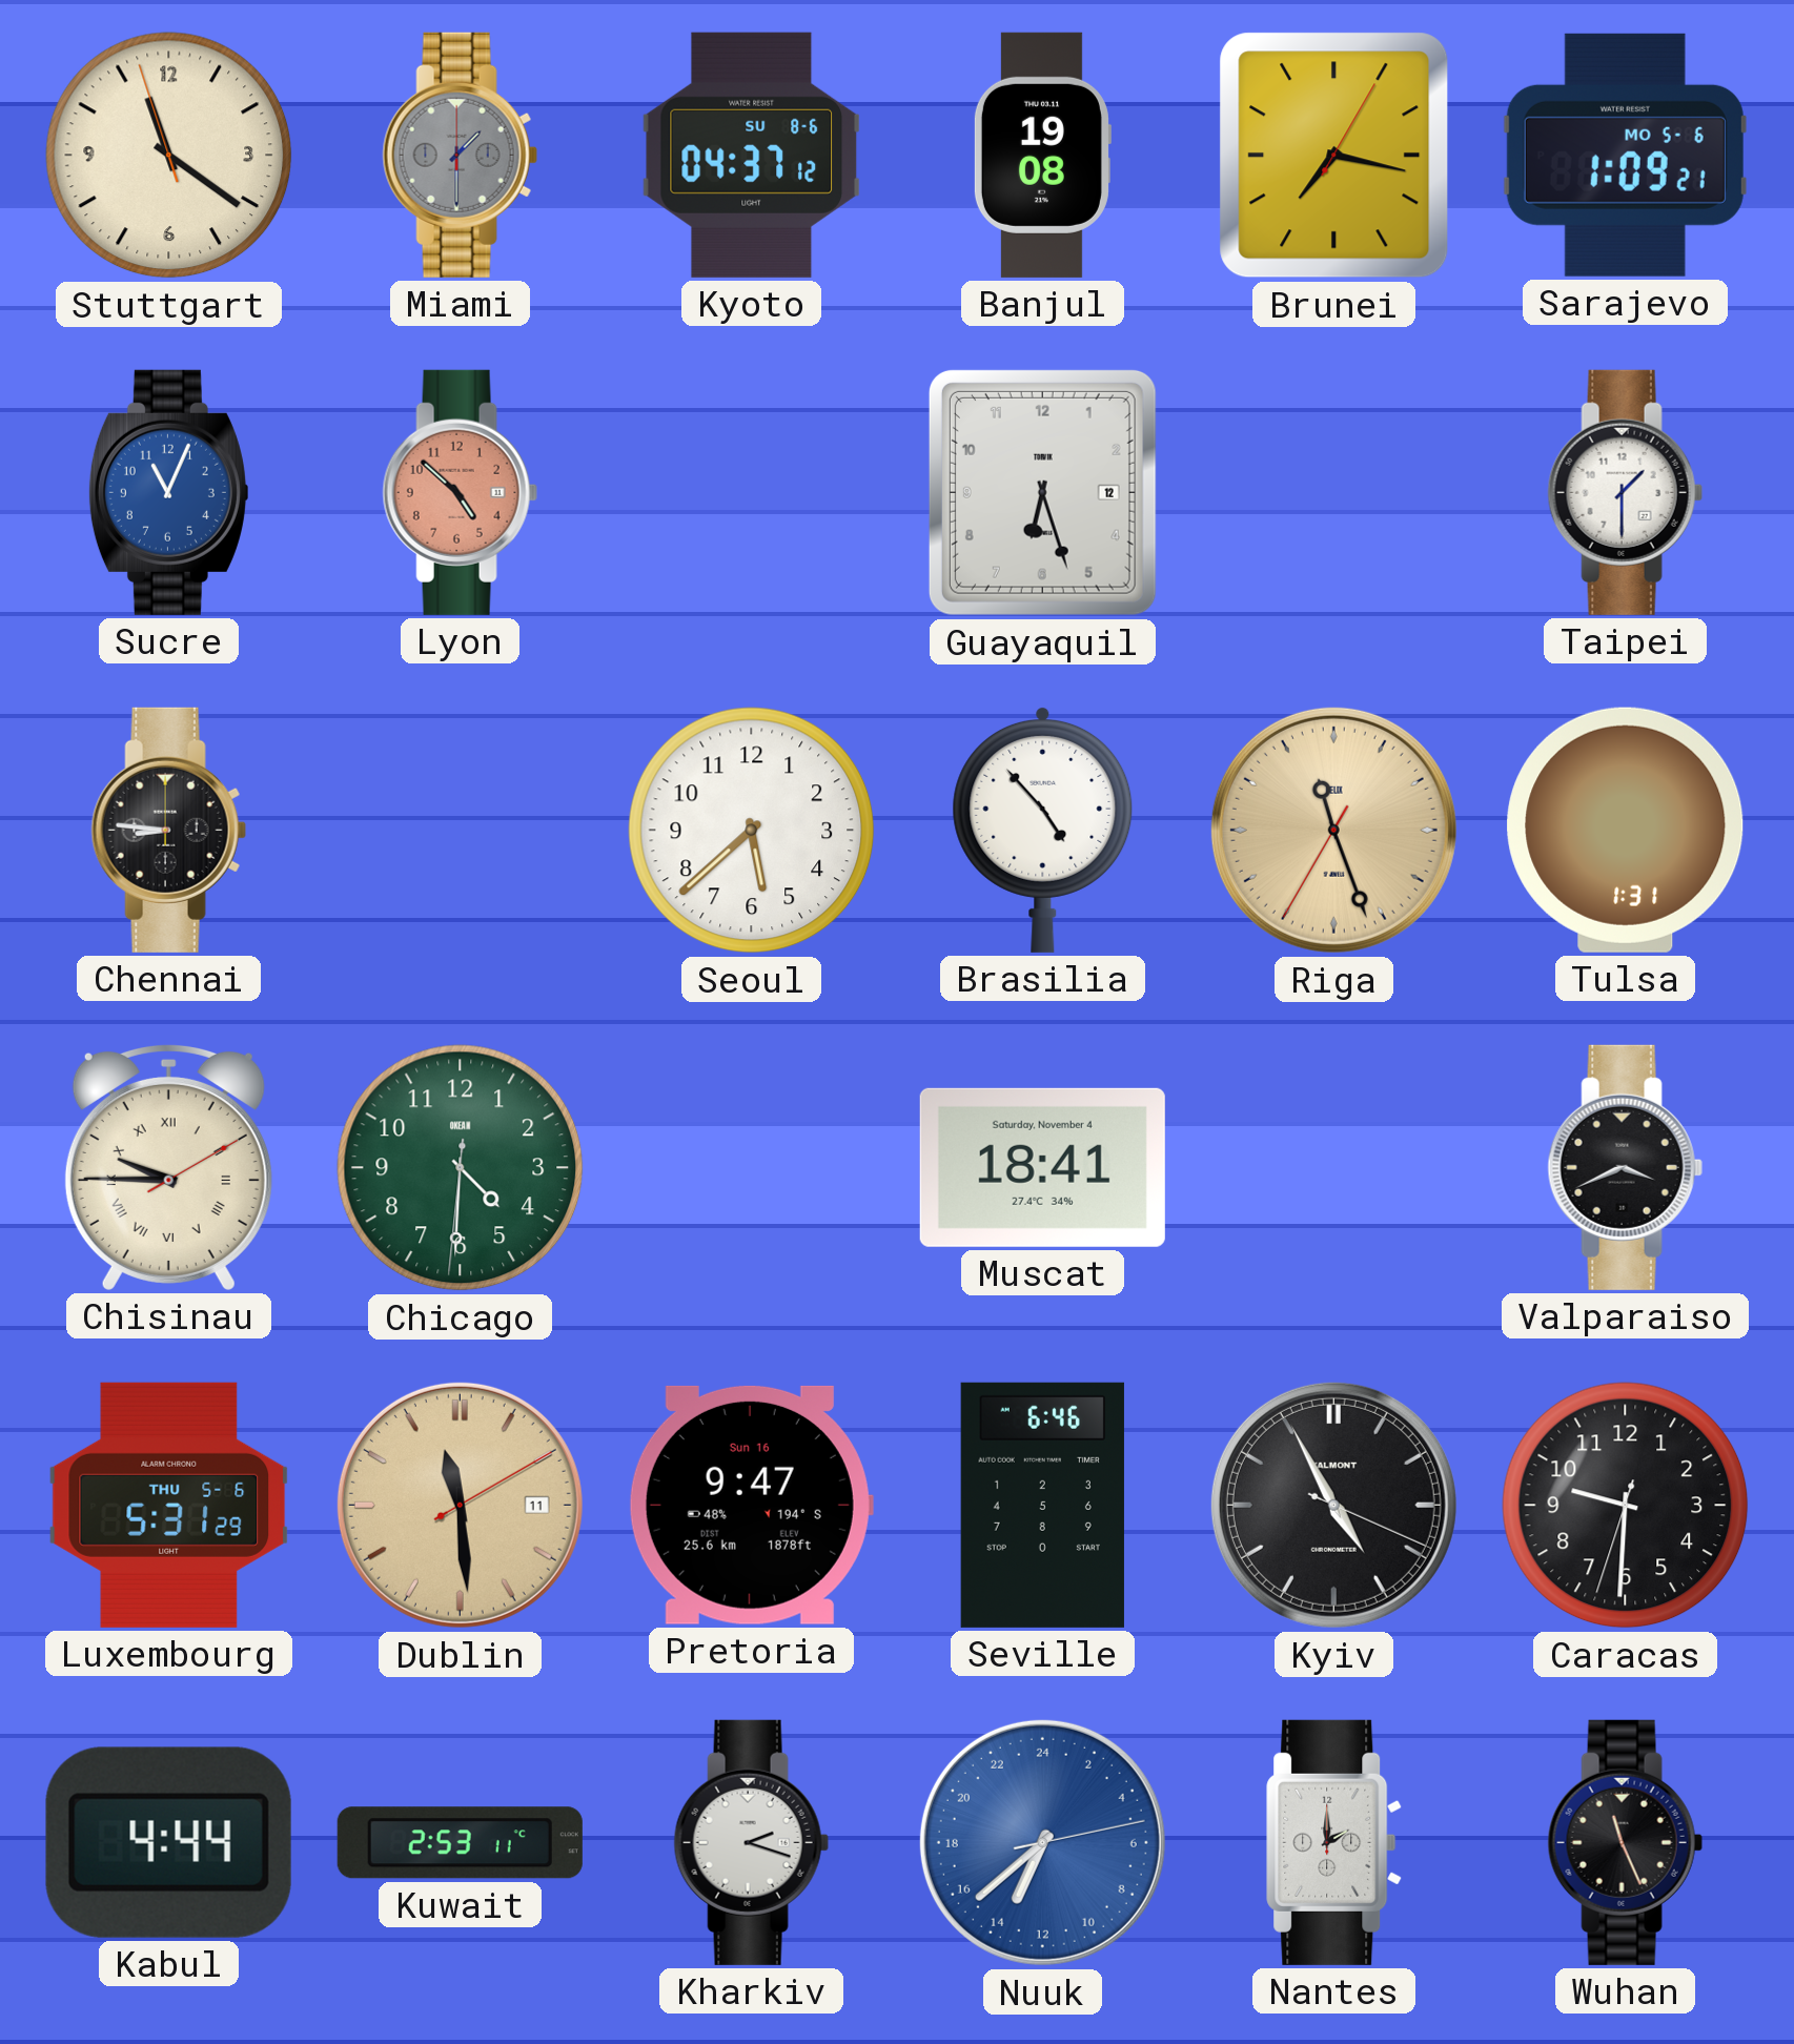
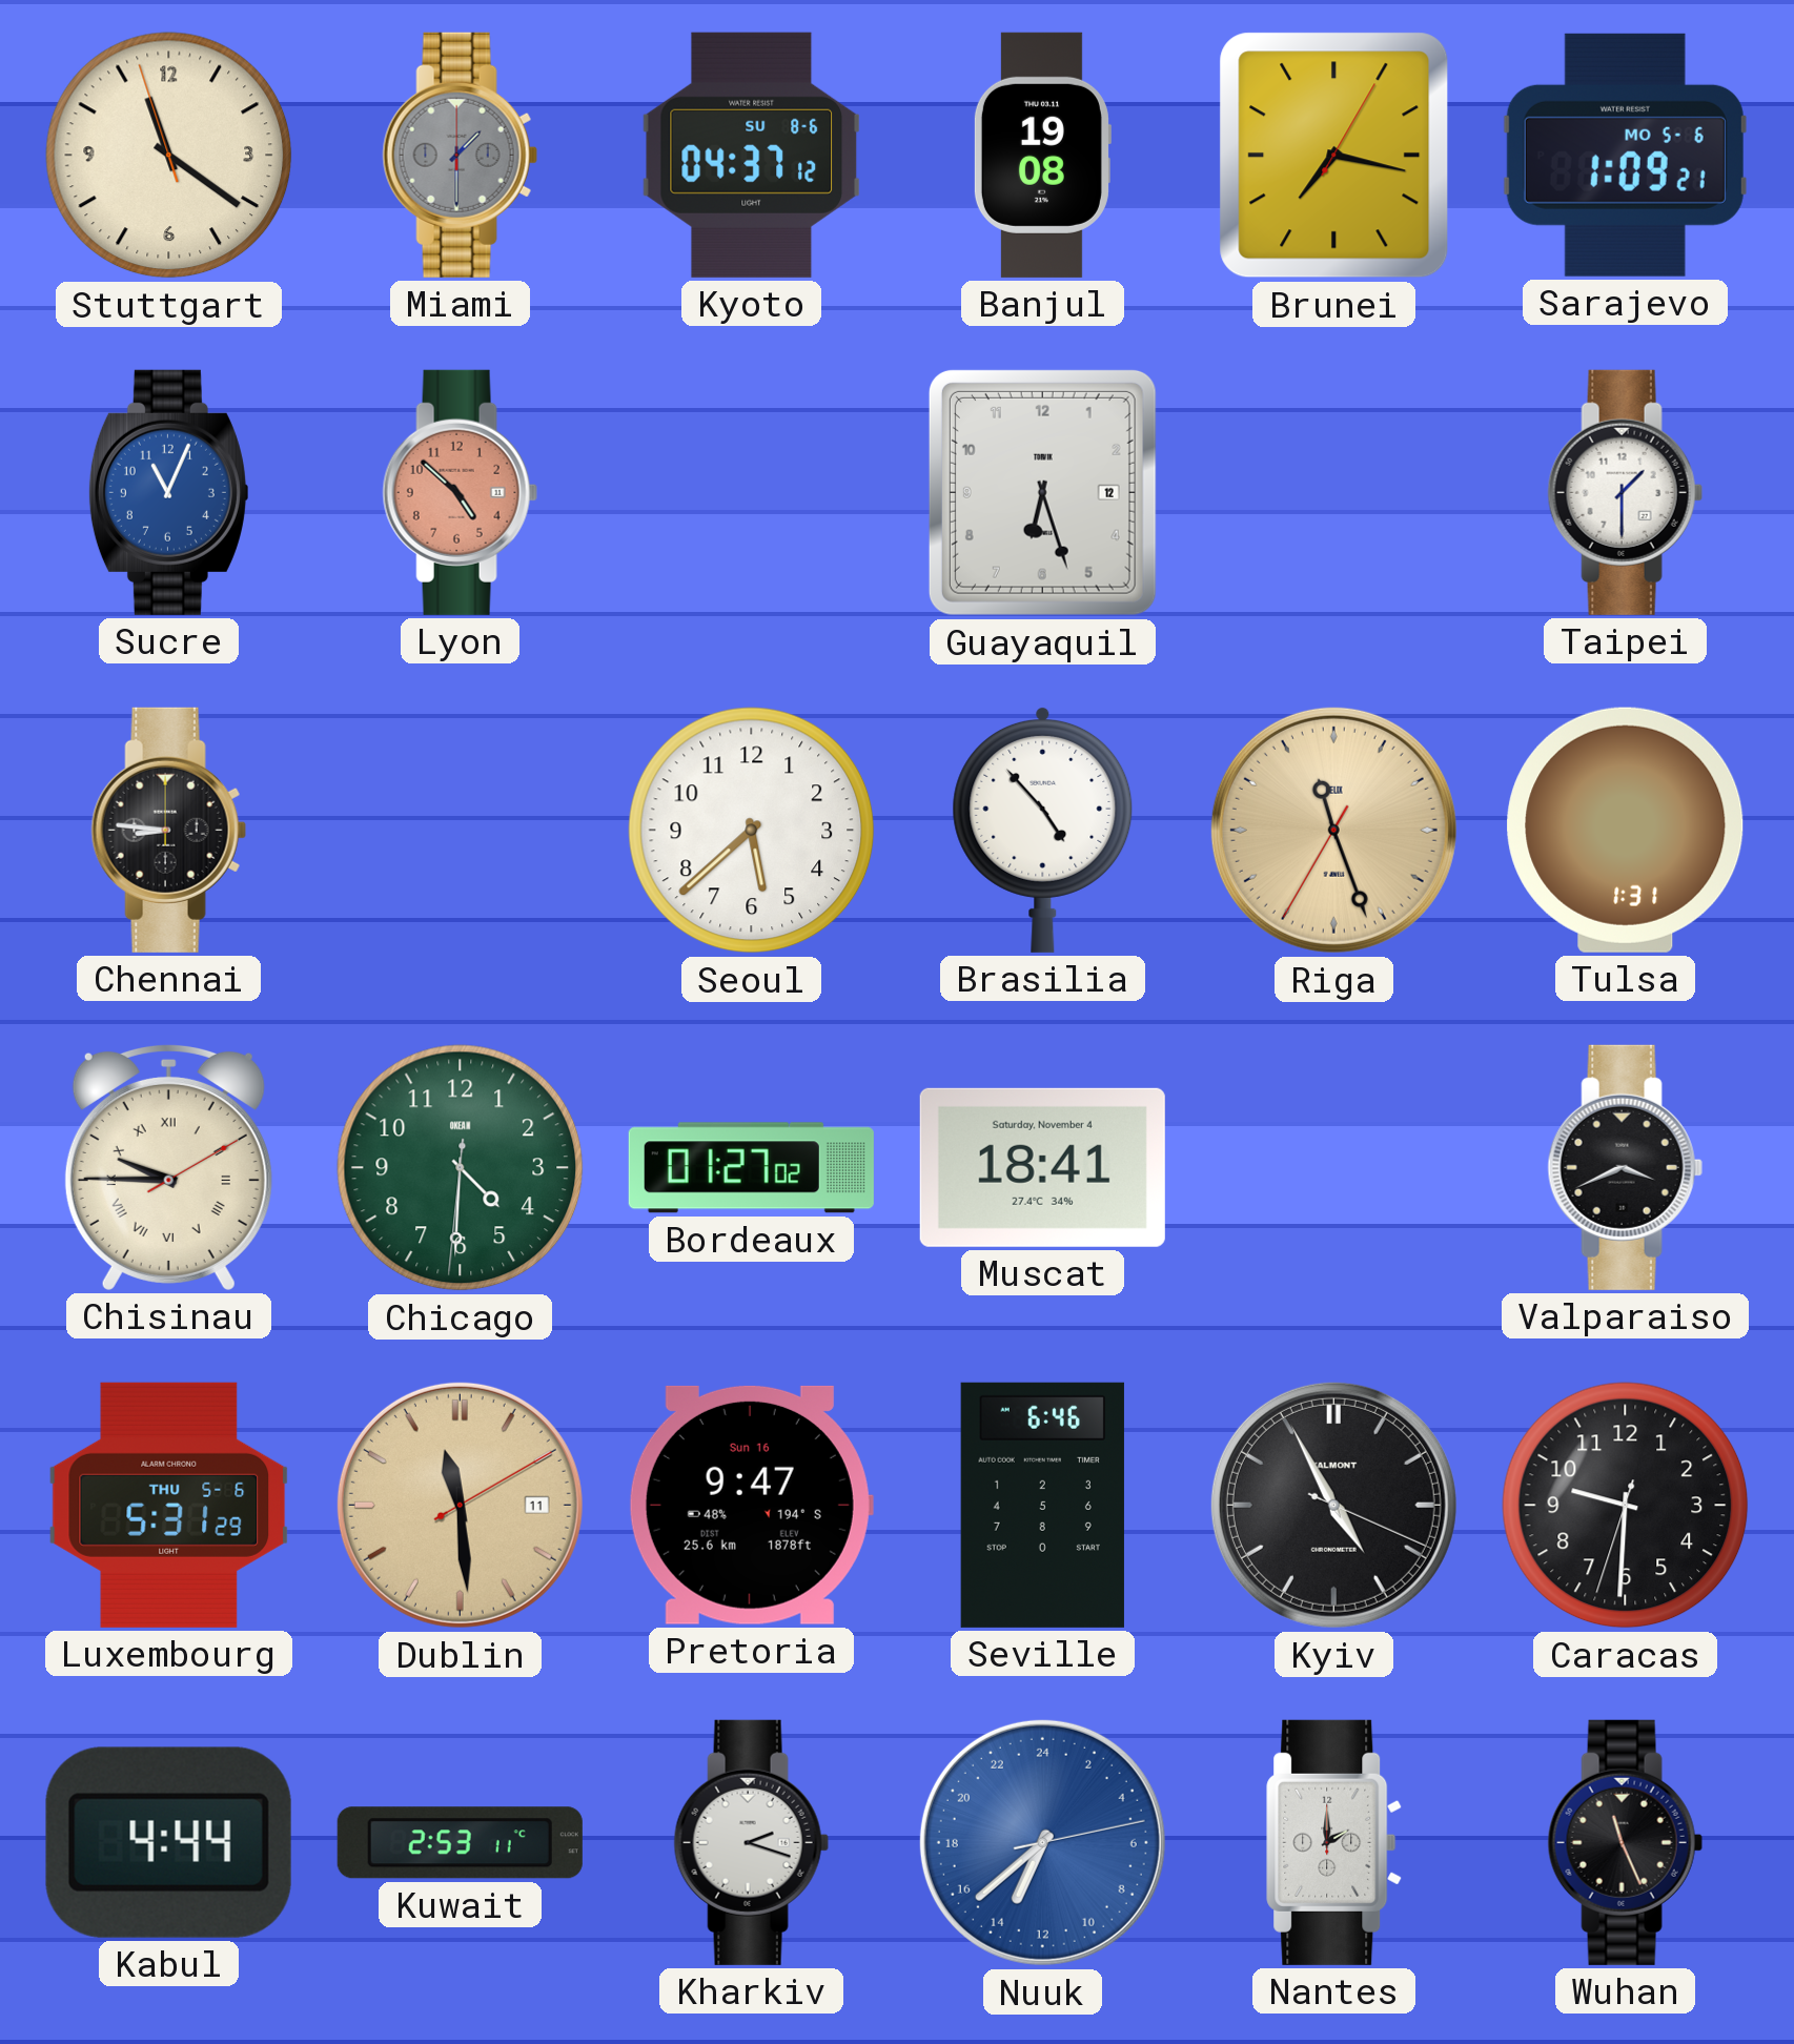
Bordeaux: none -> 01:27
